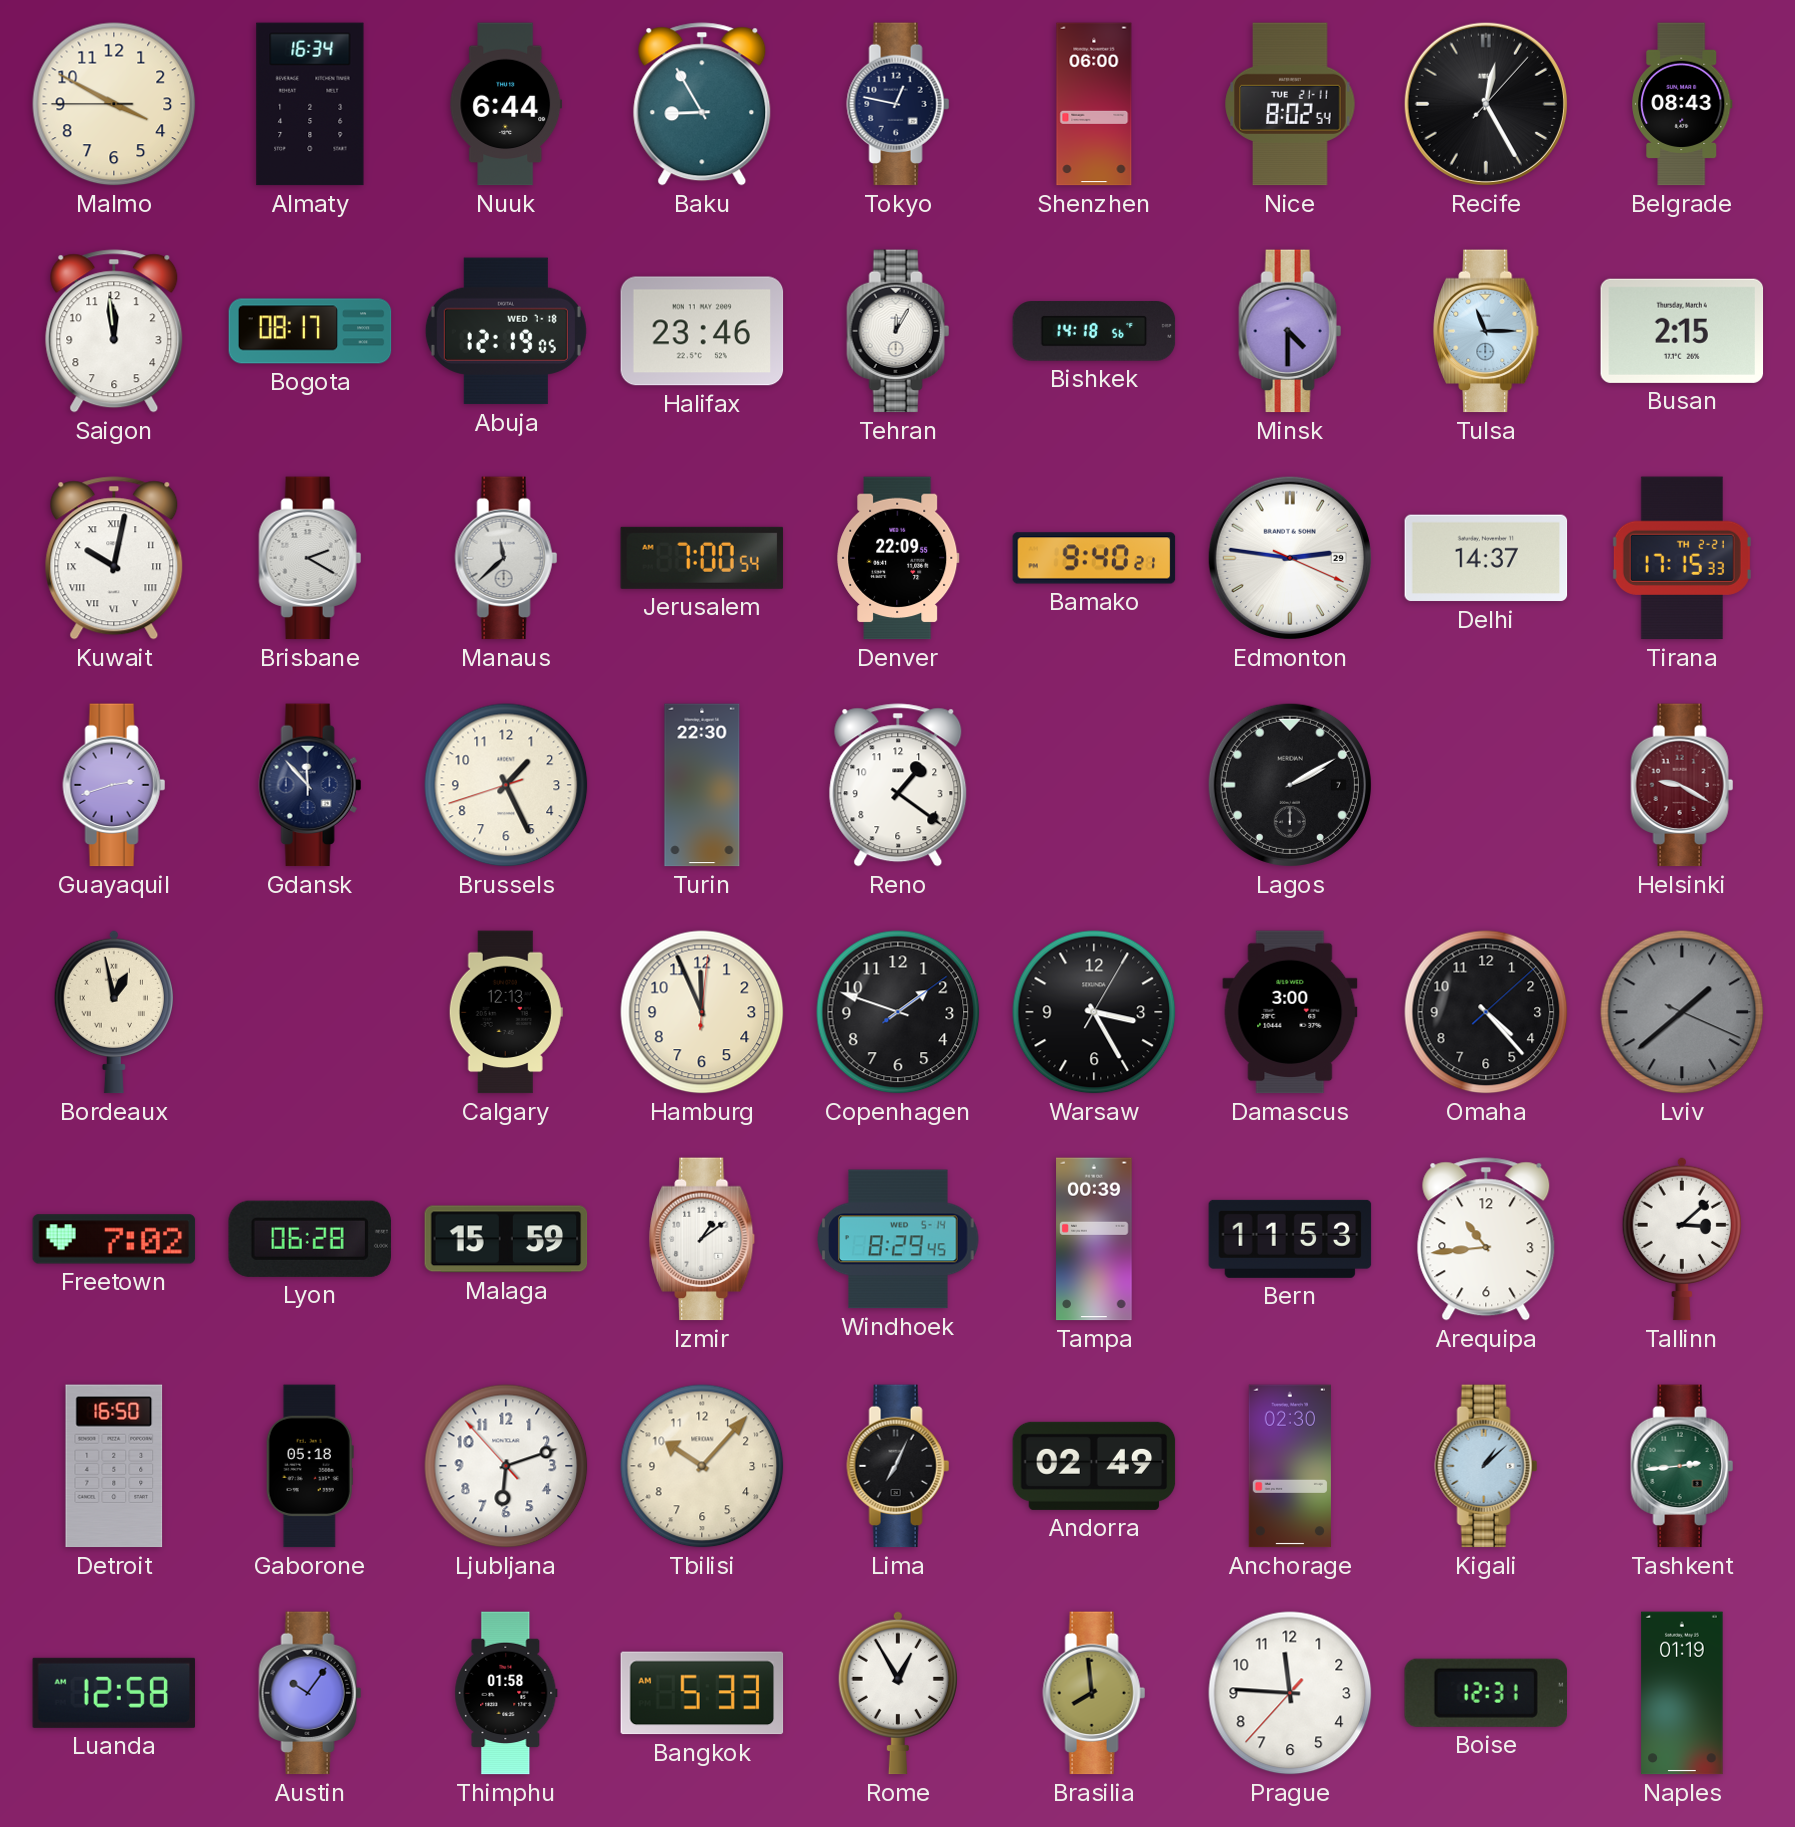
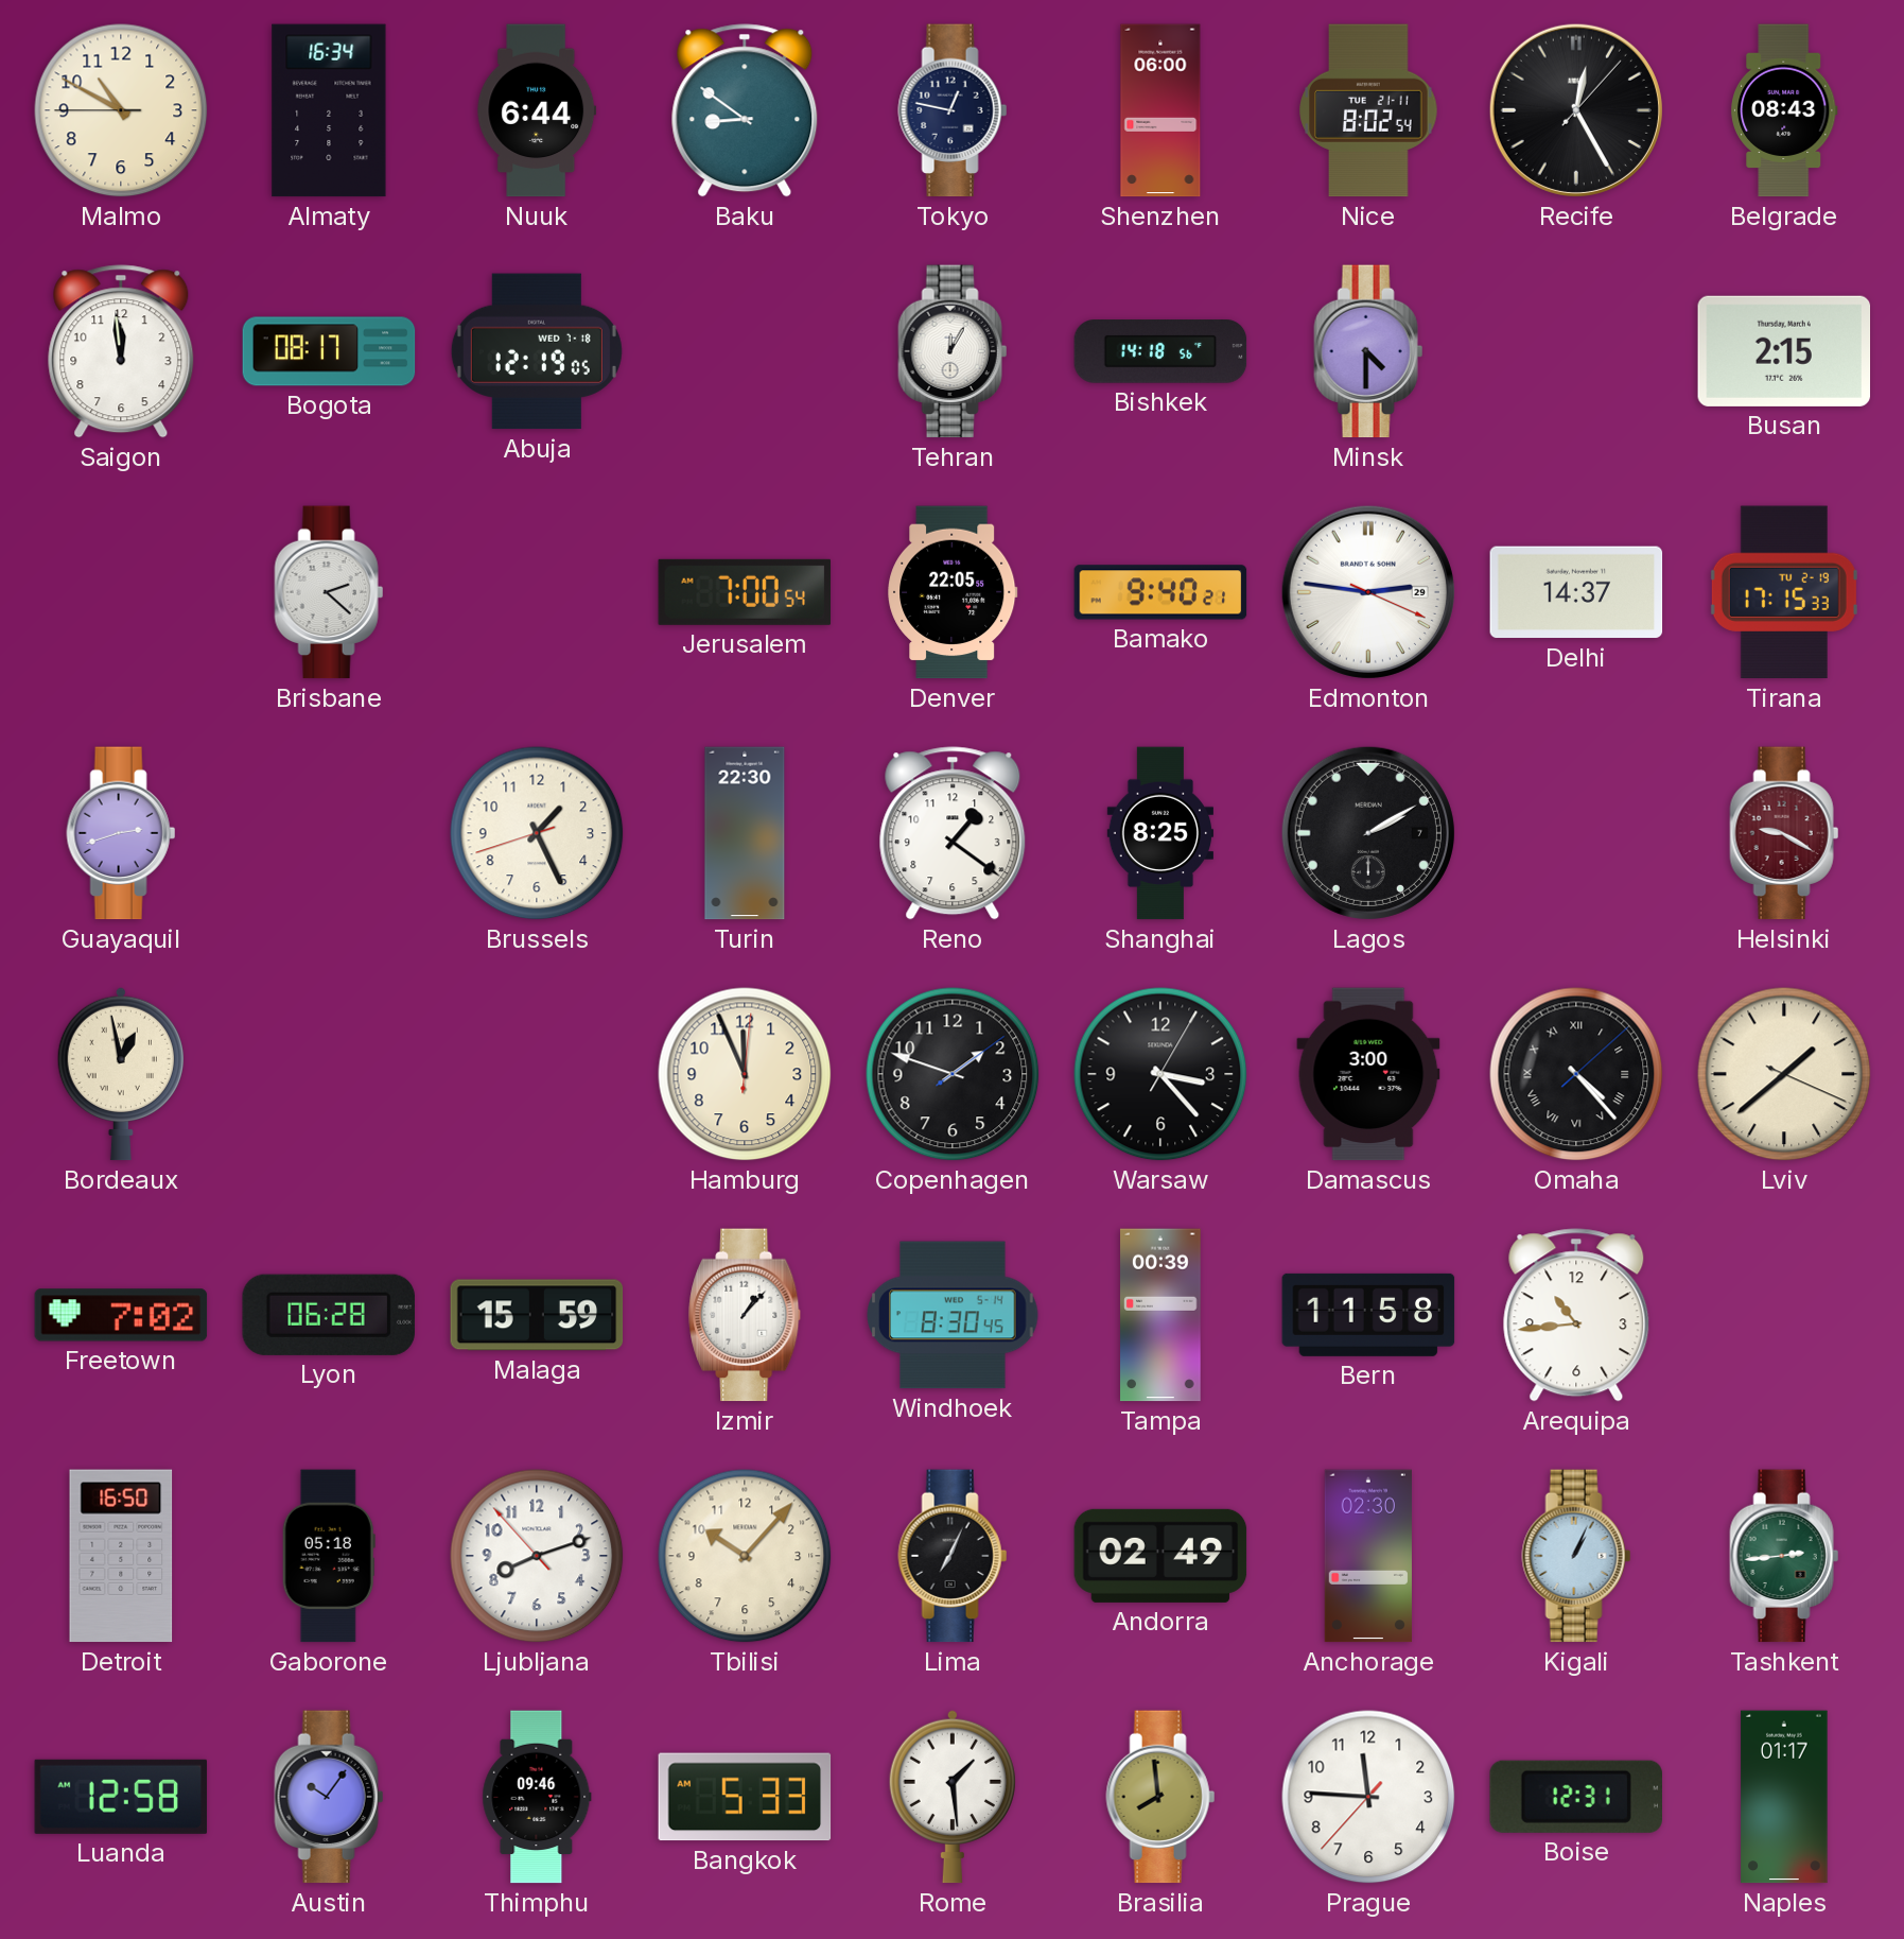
Malmo: 3:49 -> 10:49
Baku: 8:55 -> 8:51
Halifax: 23:46 -> none
Tulsa: 11:15 -> none
Kuwait: 10:02 -> none
Brisbane: 2:20 -> 2:22
Manaus: 11:38 -> none
Denver: 22:09 -> 22:05
Tirana date: TH 2-21 -> TU 2-19
Gdansk: 11:53 -> none
Shanghai: none -> 8:25
Calgary: 12:13 -> none
Warsaw: 3:25 -> 3:23
Omaha numerals: Arabic -> Roman
Lviv dial: grey -> cream
Izmir: 1:09 -> 1:07
Windhoek: 8:29 -> 8:30
Bern: 11:53 -> 11:58
Tallinn: 3:08 -> none
Ljubljana: 6:11 -> 8:11
Kigali: 1:08 -> 1:04
Thimphu: 01:58 -> 09:46
Rome: 12:55 -> 1:29
Naples: 01:19 -> 01:17
